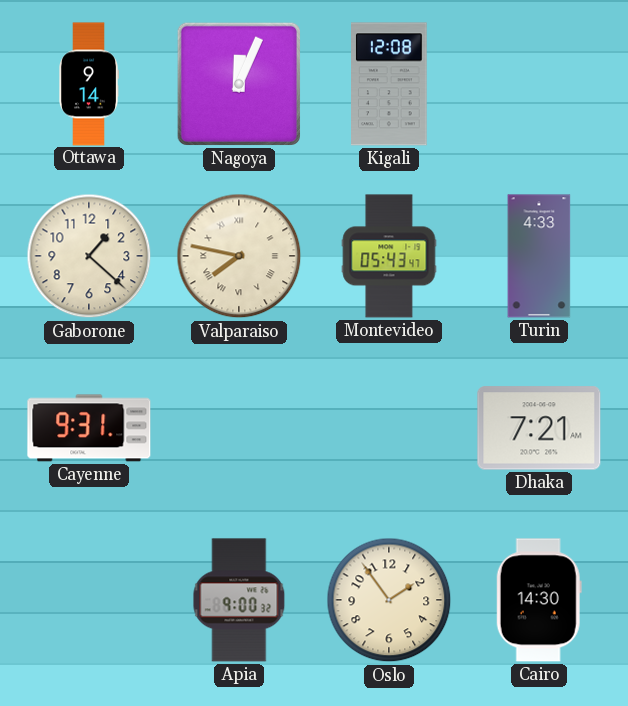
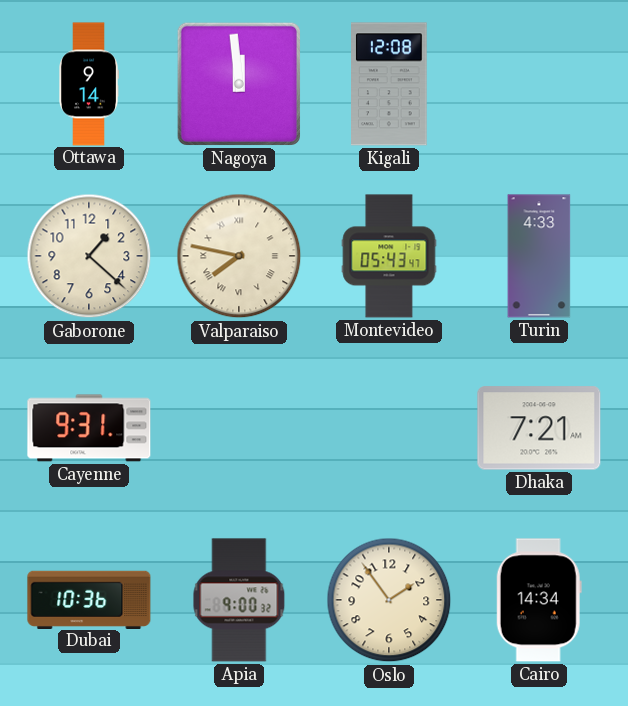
Nagoya: 12:04 -> 11:59
Dubai: none -> 10:36
Cairo: 14:30 -> 14:34
